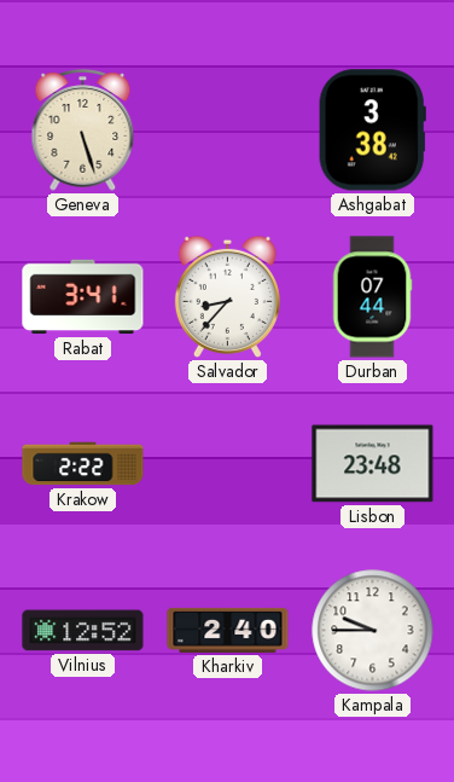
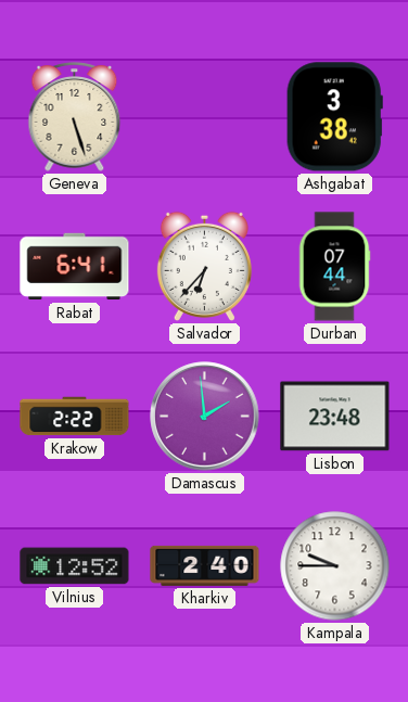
Rabat: 3:41 -> 6:41
Salvador: 8:37 -> 6:37
Damascus: none -> 1:59
